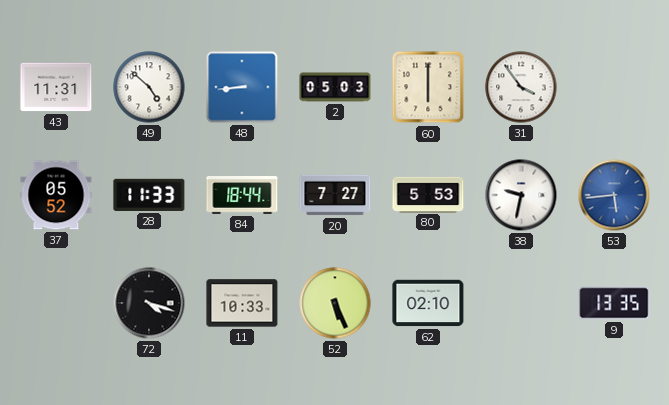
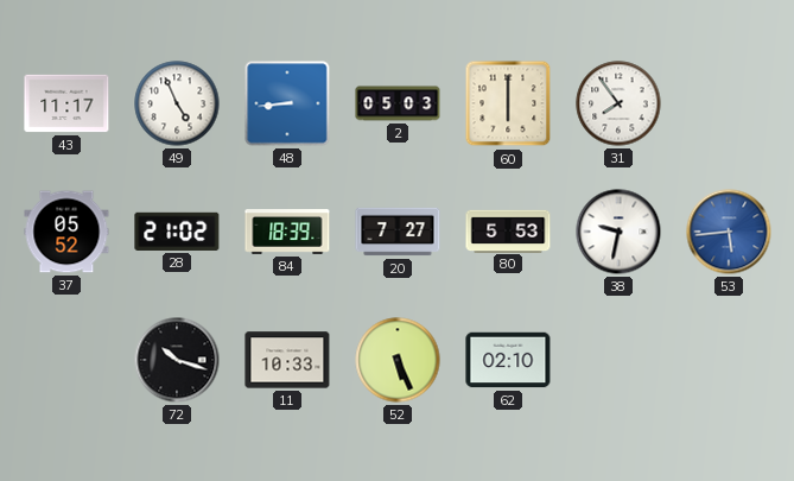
43: 11:31 -> 11:17
49: 4:52 -> 4:56
31: 3:54 -> 7:54
28: 11:33 -> 21:02
84: 18:44 -> 18:39
72: 4:18 -> 10:18
9: 13:35 -> none
